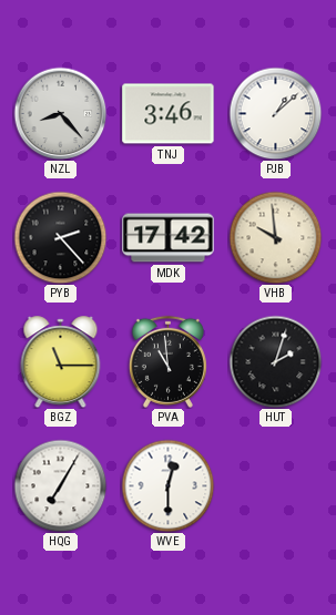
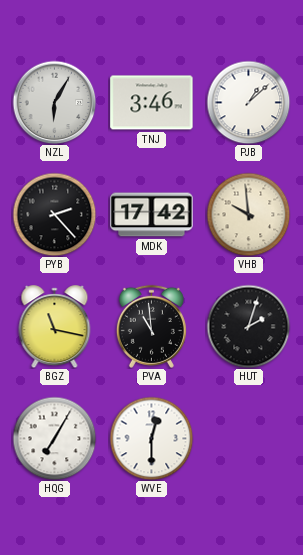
NZL: 8:23 -> 6:05
BGZ: 11:15 -> 11:17
